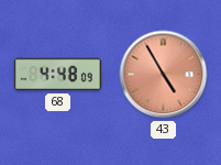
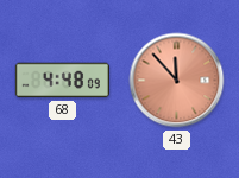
43: 4:55 -> 11:53
